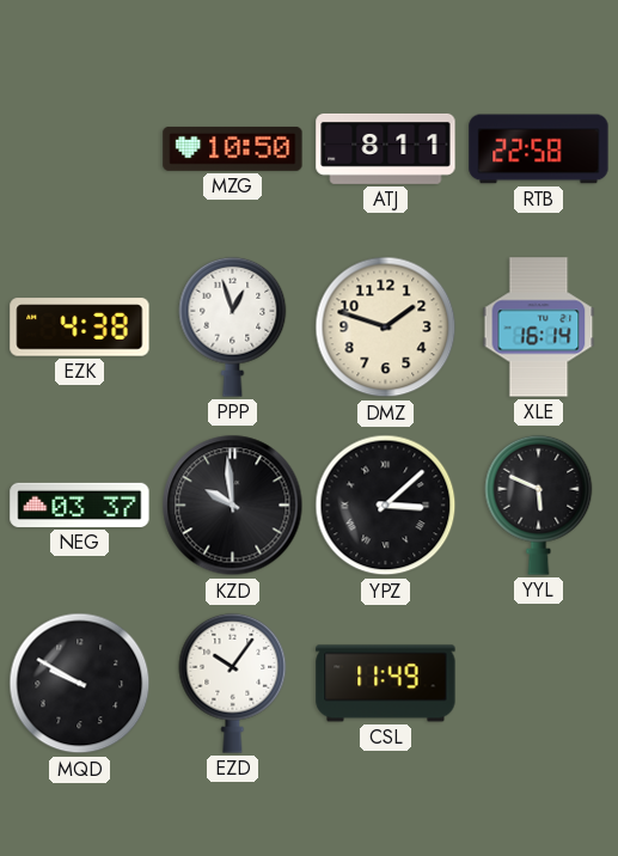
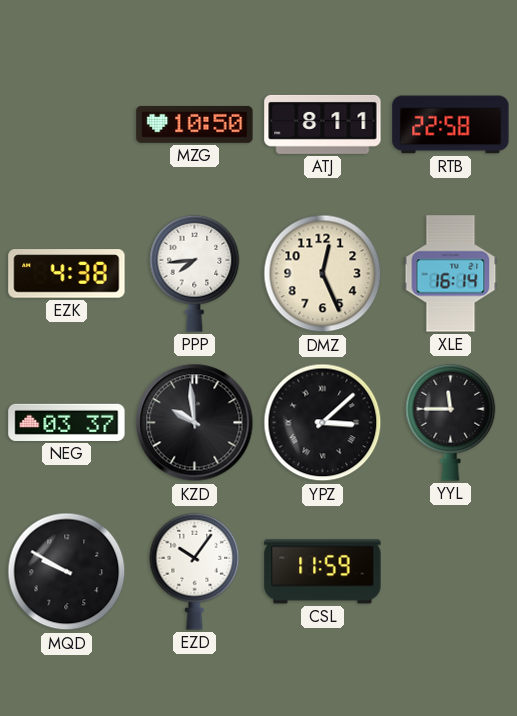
PPP: 12:57 -> 7:44
DMZ: 1:48 -> 12:26
YYL: 5:49 -> 11:45
CSL: 11:49 -> 11:59
